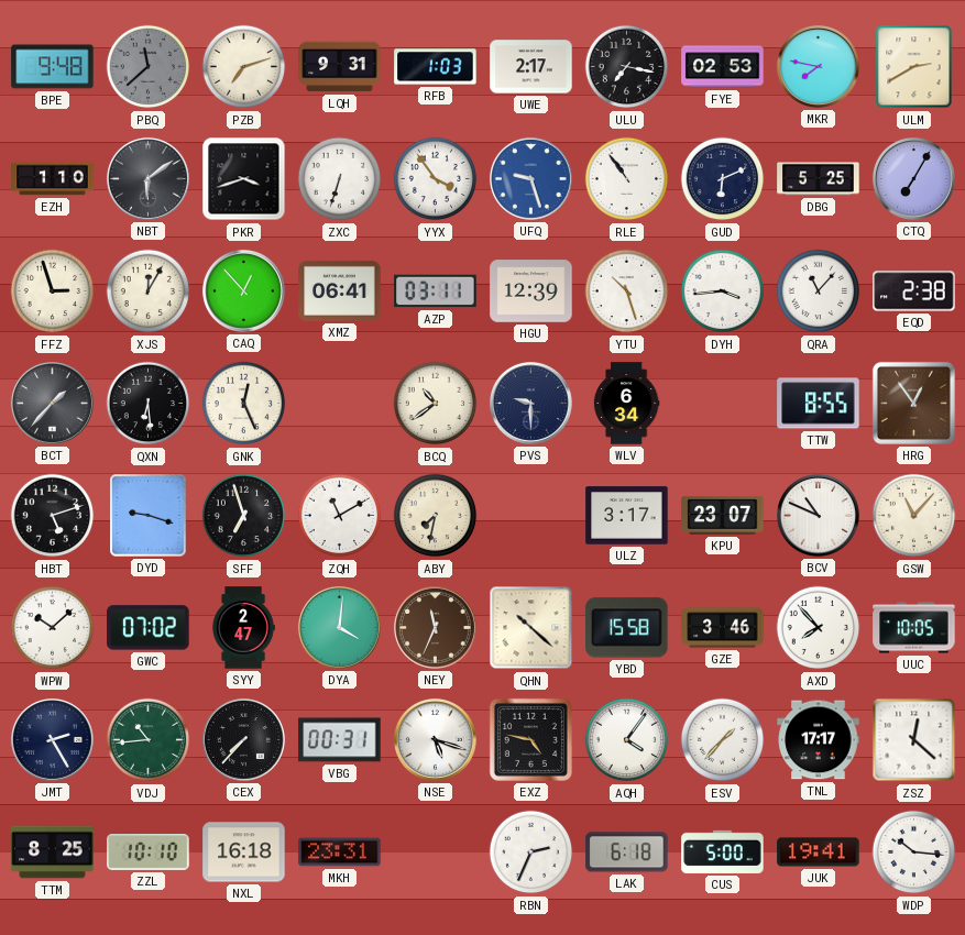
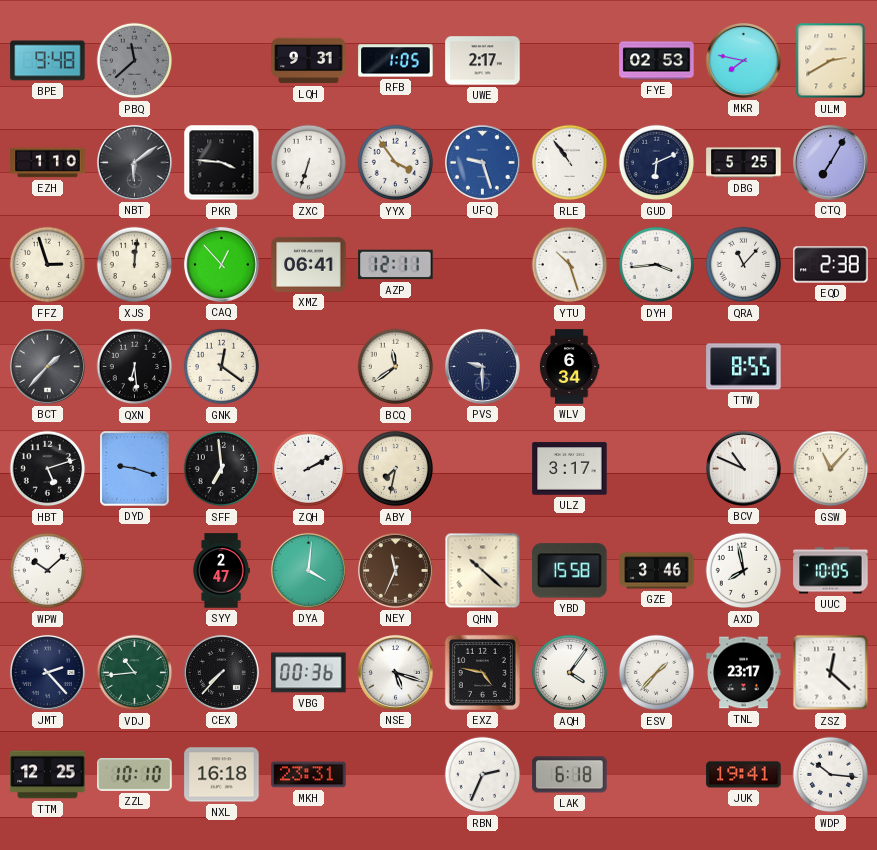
PZB: 7:12 -> none
RFB: 1:03 -> 1:05
ULU: 7:17 -> none
PKR: 3:42 -> 3:46
XJS: 12:05 -> 12:01
AZP: 03:11 -> 12:11
HGU: 12:39 -> none
GNK: 12:26 -> 12:21
BCQ: 10:39 -> 11:39
HRG: 12:54 -> none
SFF: 6:57 -> 6:59
ZQH: 11:10 -> 2:10
KPU: 23:07 -> none
GWC: 07:02 -> none
AXD: 7:53 -> 7:58
JMT: 2:25 -> 2:23
VBG: 00:31 -> 00:36
TNL: 17:17 -> 23:17
TTM: 8:25 -> 12:25
CUS: 5:00 -> none
